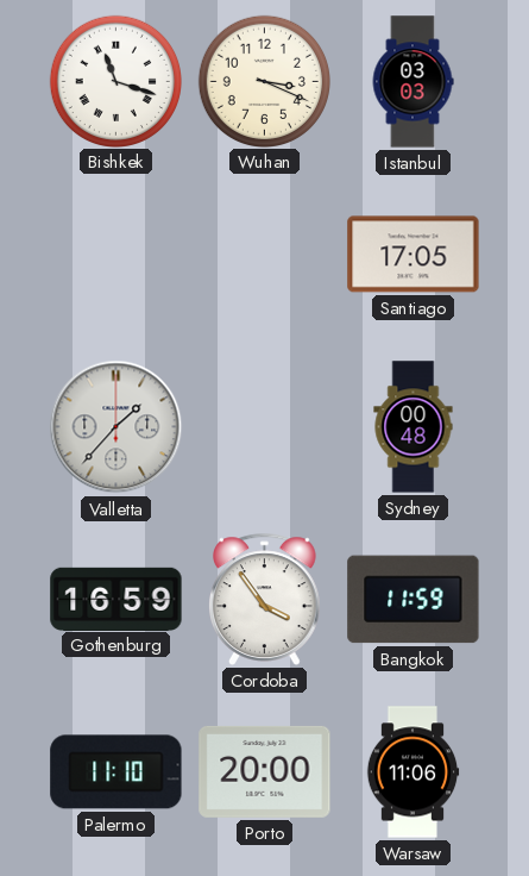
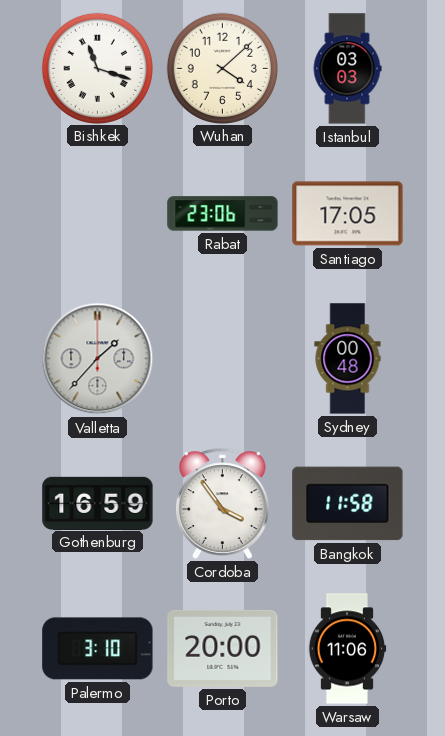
Wuhan: 3:19 -> 4:08
Rabat: none -> 23:06
Bangkok: 11:59 -> 11:58
Palermo: 11:10 -> 3:10
